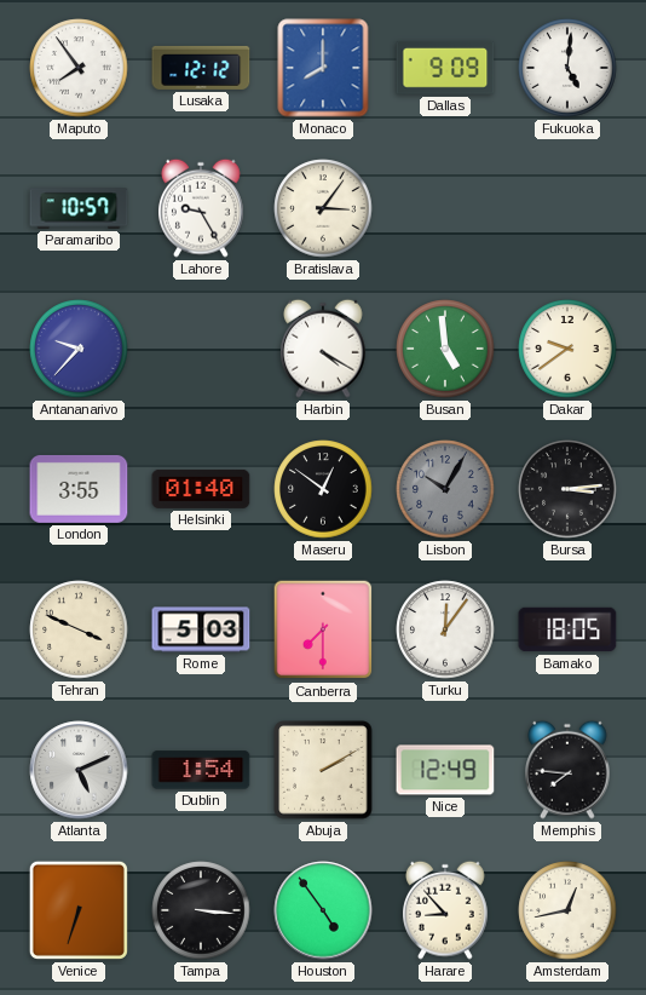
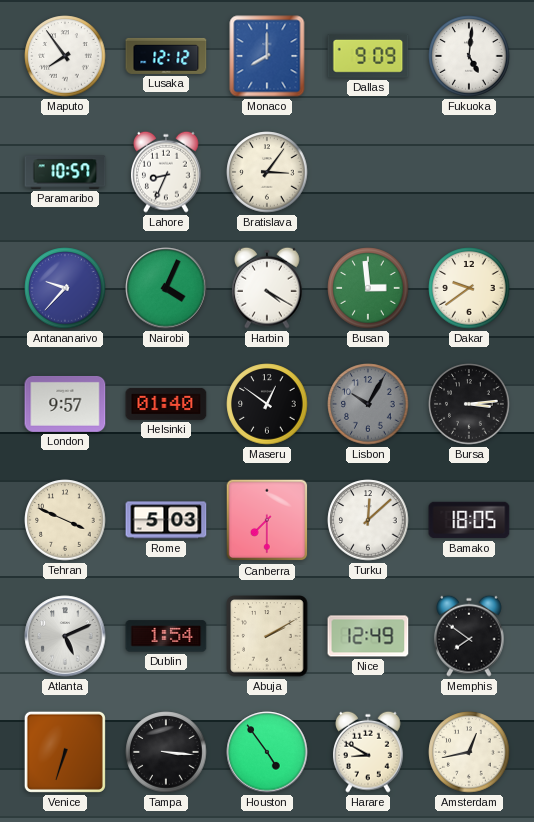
Lahore: 9:25 -> 8:34
Nairobi: none -> 4:04
Busan: 4:59 -> 2:59
London: 3:55 -> 9:57
Turku: 12:06 -> 12:08
Memphis: 7:46 -> 7:51
Harare: 8:53 -> 8:50
